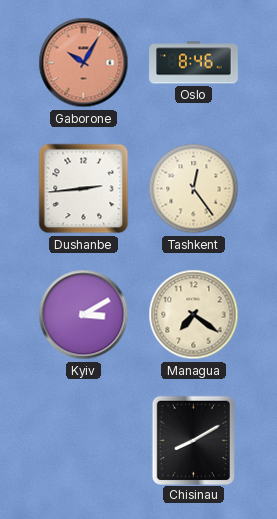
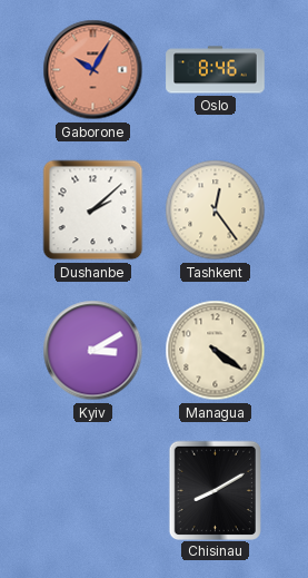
Dushanbe: 2:44 -> 2:08
Managua: 7:21 -> 4:21
